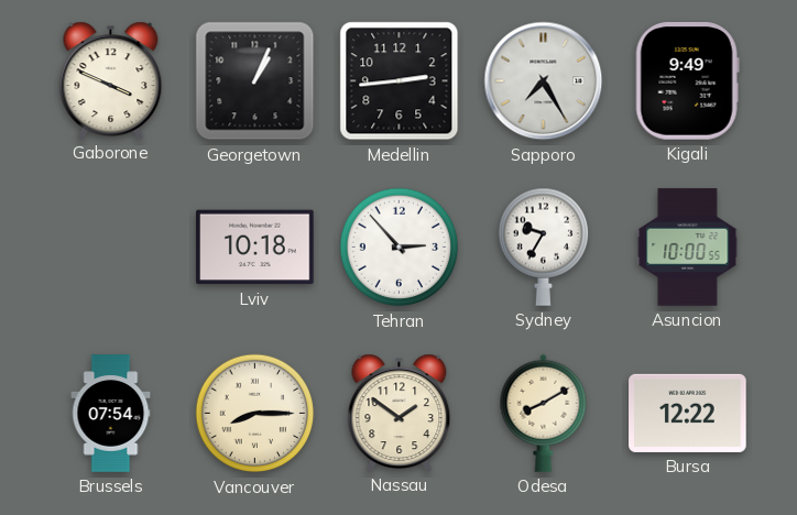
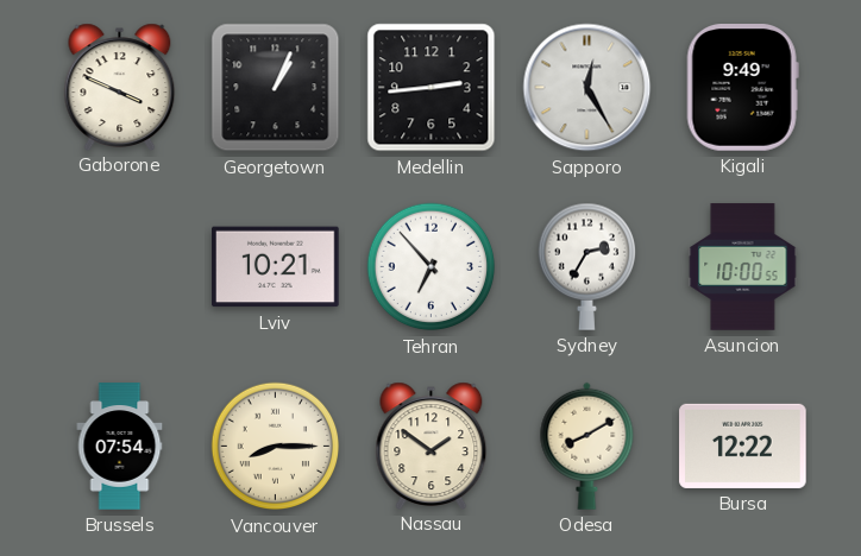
Sapporo: 7:25 -> 12:25
Lviv: 10:18 -> 10:21
Tehran: 2:53 -> 6:53
Sydney: 9:35 -> 2:35
